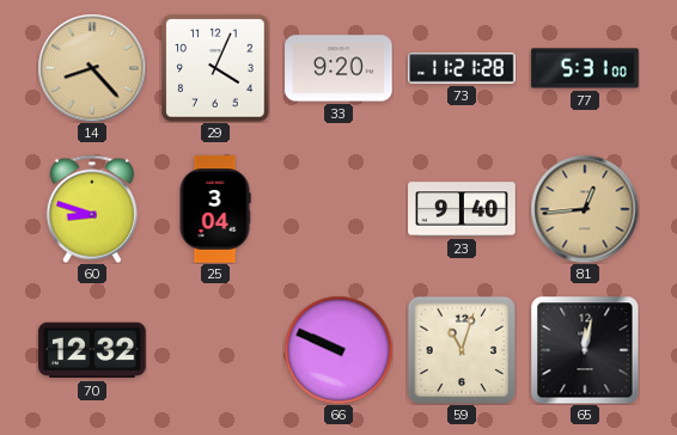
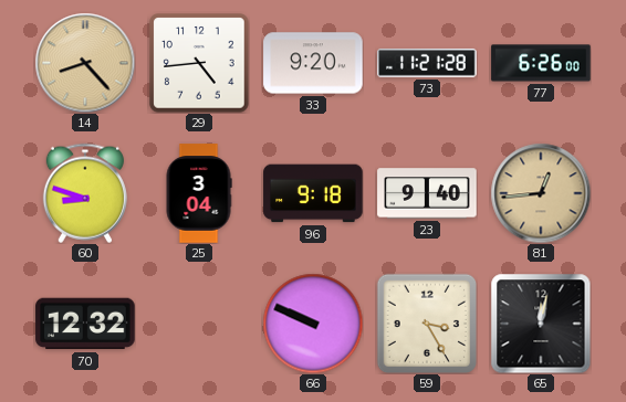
29: 4:04 -> 4:44
77: 5:31 -> 6:26
96: none -> 9:18
59: 11:03 -> 3:25
